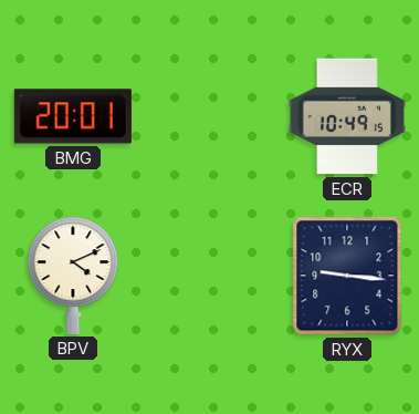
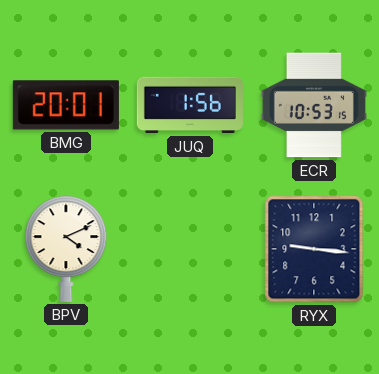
JUQ: none -> 1:56
ECR: 10:49 -> 10:53
